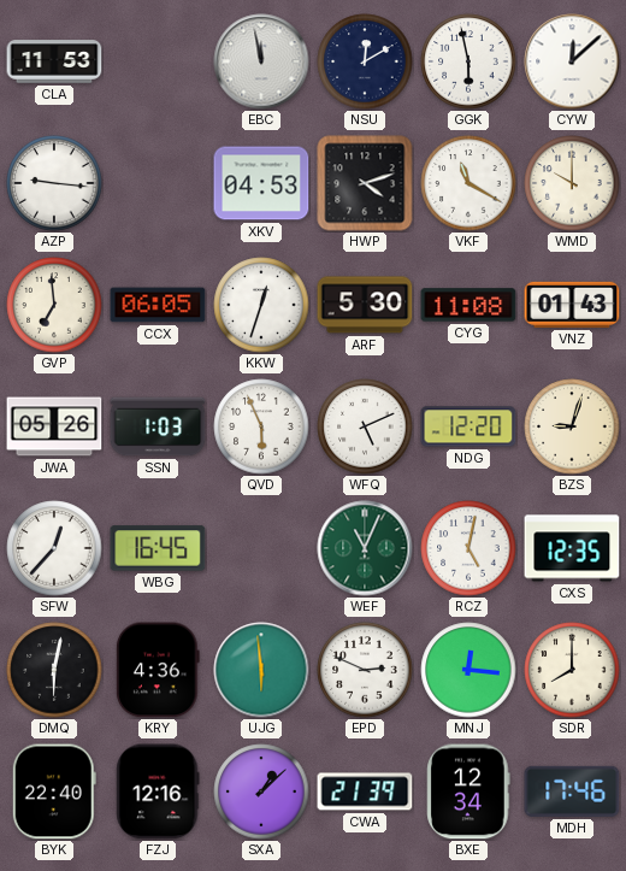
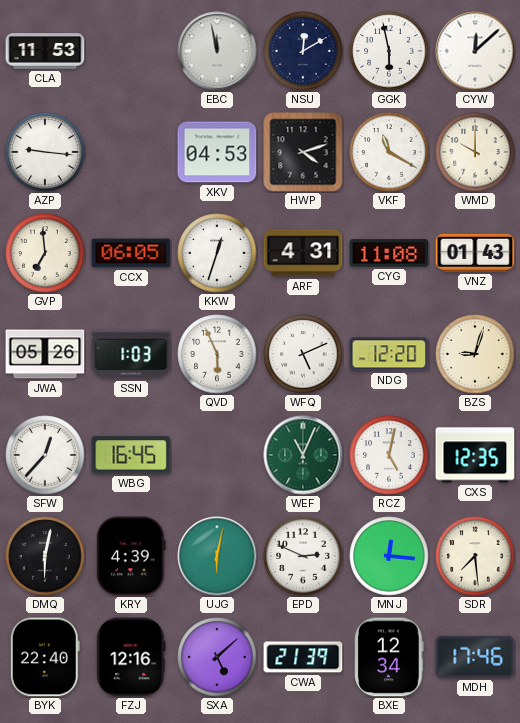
ARF: 5:30 -> 4:31
KRY: 4:36 -> 4:39
UJG: 5:59 -> 6:02
SDR: 8:00 -> 7:29
SXA: 1:08 -> 5:08
